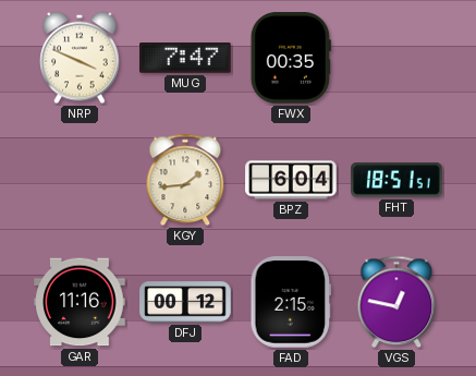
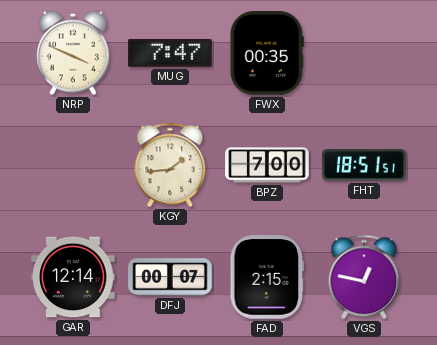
BPZ: 6:04 -> 7:00
GAR: 11:16 -> 12:14
DFJ: 00:12 -> 00:07
